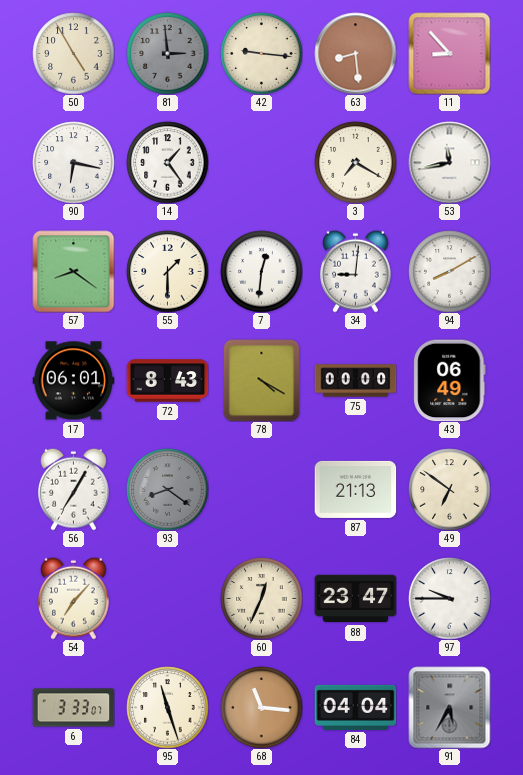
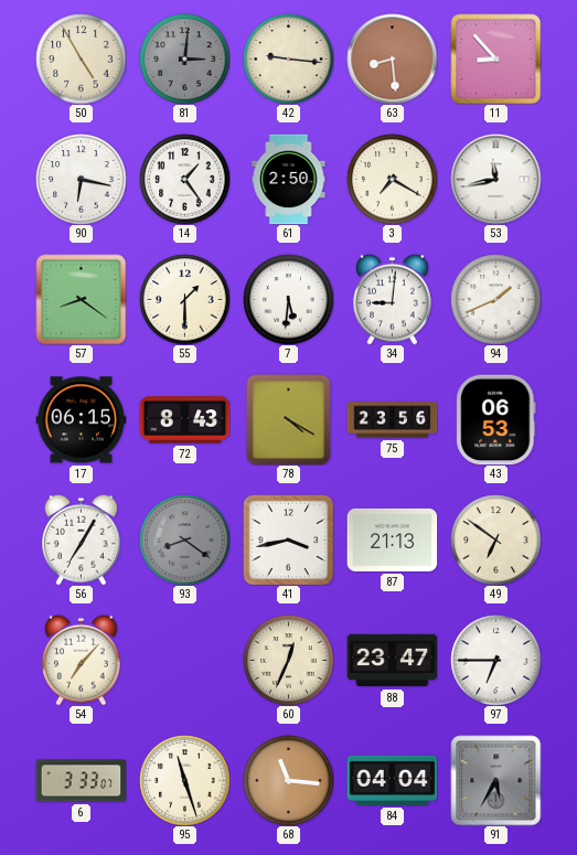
81: 2:59 -> 3:01
61: none -> 2:50
7: 12:31 -> 5:31
94: 8:10 -> 1:41
17: 06:01 -> 06:15
75: 00:00 -> 23:56
43: 06:49 -> 06:53
41: none -> 3:43
97: 9:45 -> 6:45
